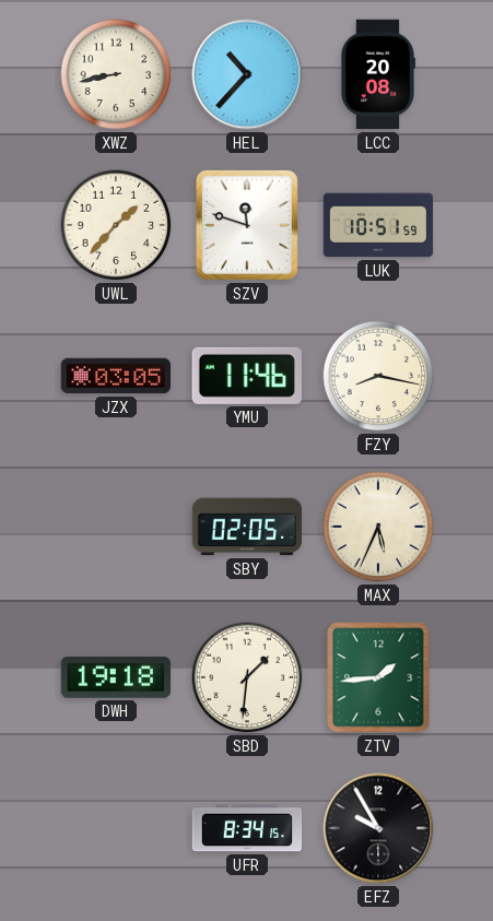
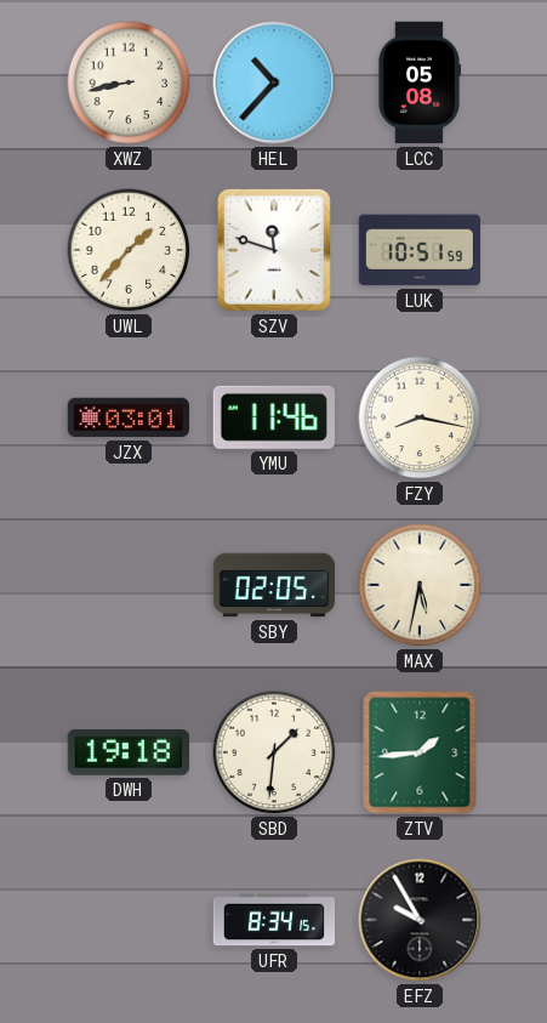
LCC: 20:08 -> 05:08
JZX: 03:05 -> 03:01
MAX: 5:34 -> 5:32
